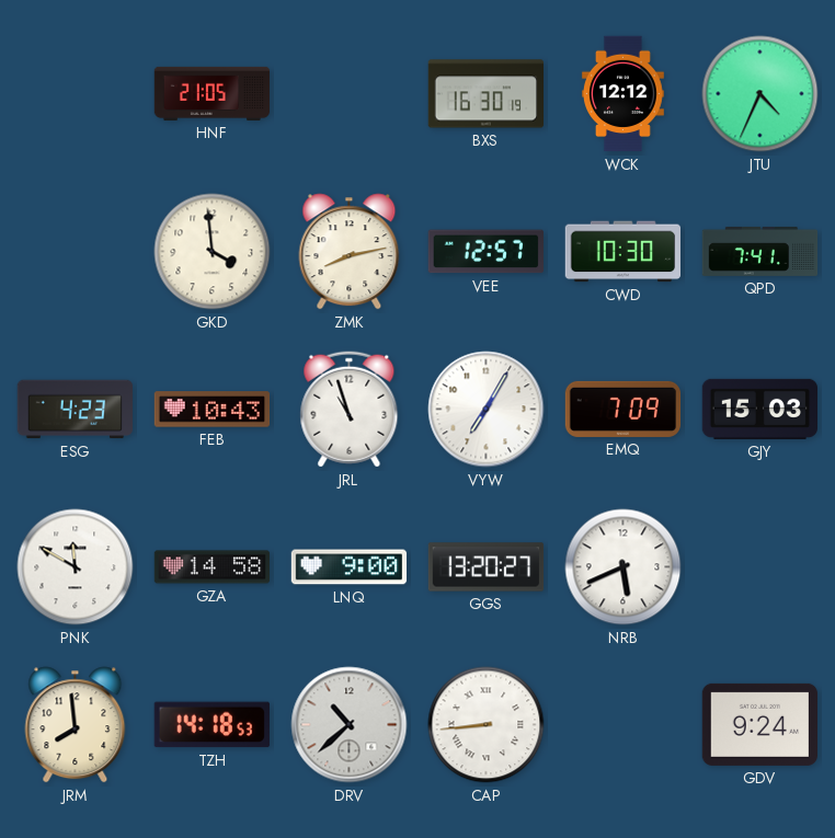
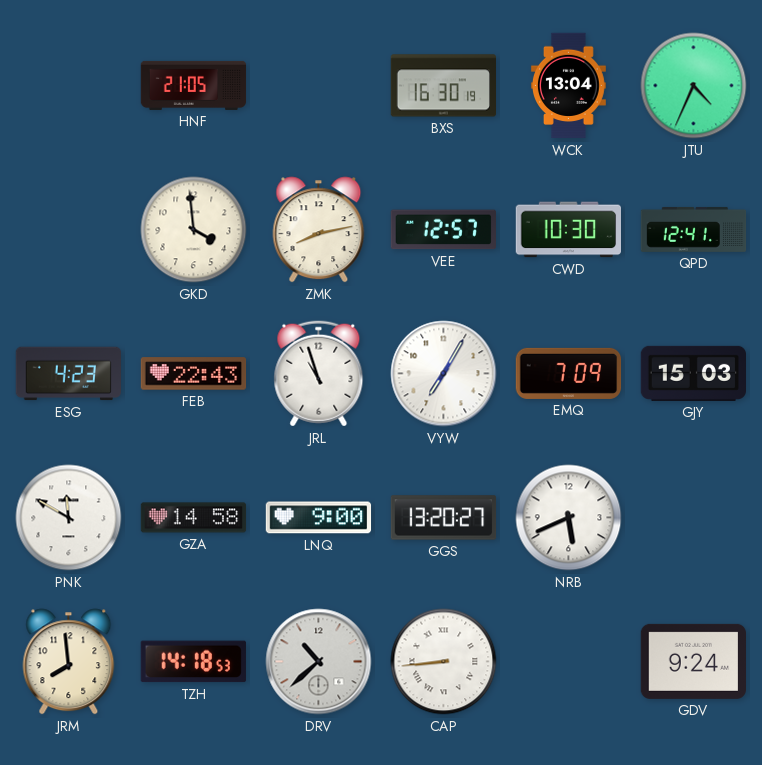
WCK: 12:12 -> 13:04
QPD: 7:41 -> 12:41
FEB: 10:43 -> 22:43
